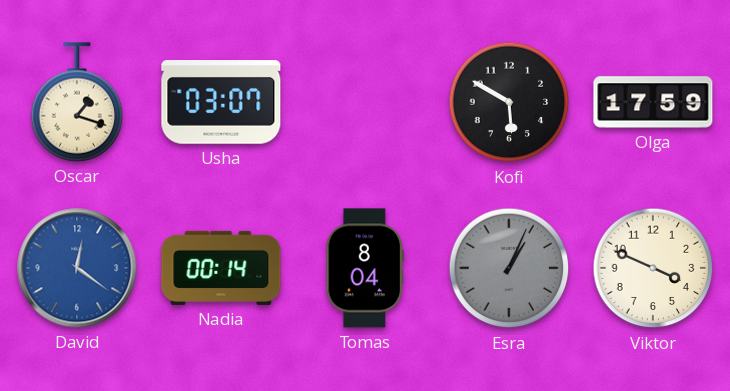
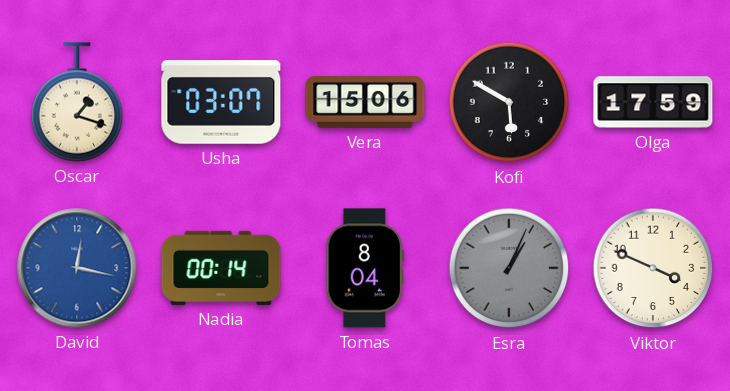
Vera: none -> 15:06
David: 12:21 -> 12:17
